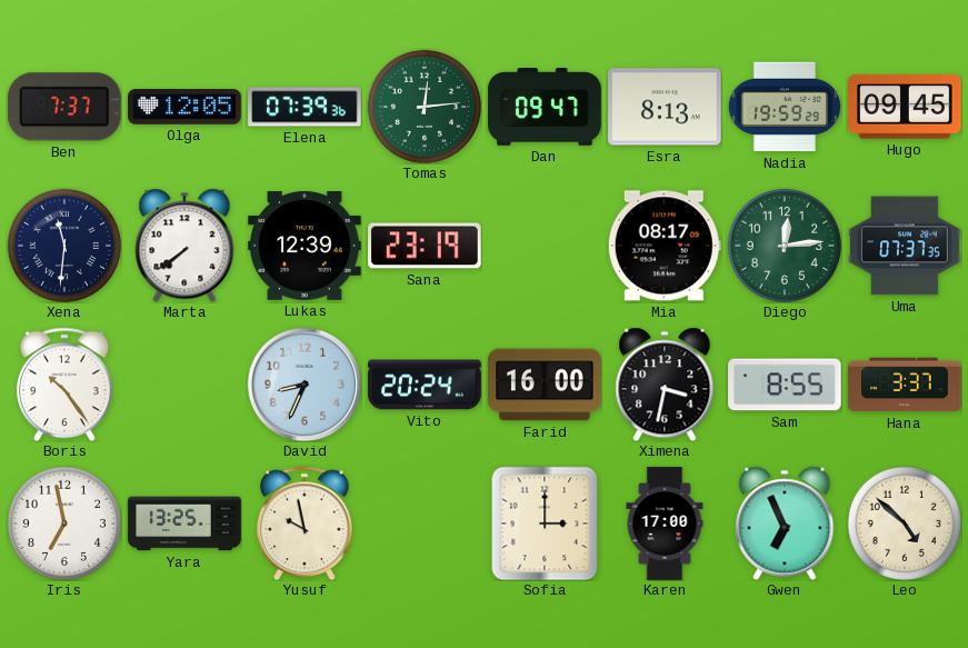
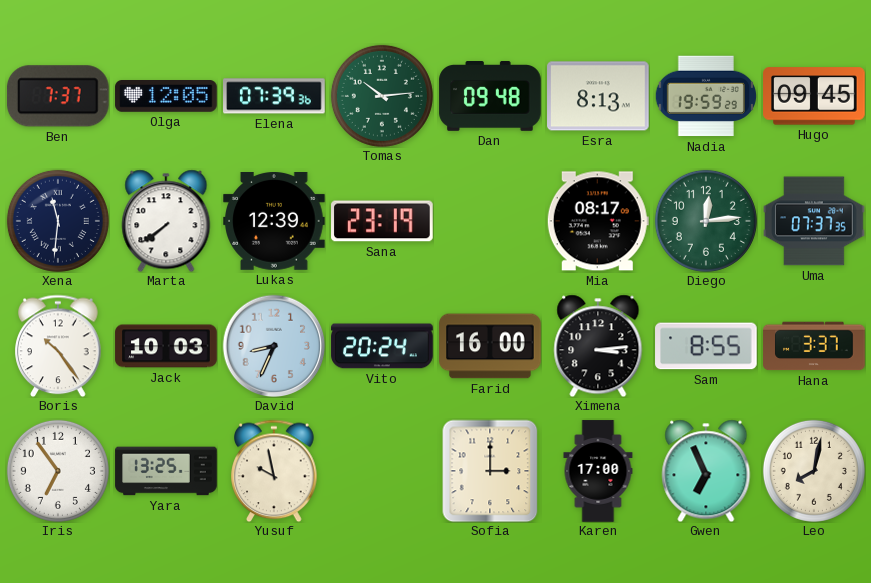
Tomas: 12:14 -> 10:14
Dan: 09:47 -> 09:48
Jack: none -> 10:03
Ximena: 3:32 -> 3:14
Iris: 6:58 -> 6:54
Leo: 4:52 -> 8:02
